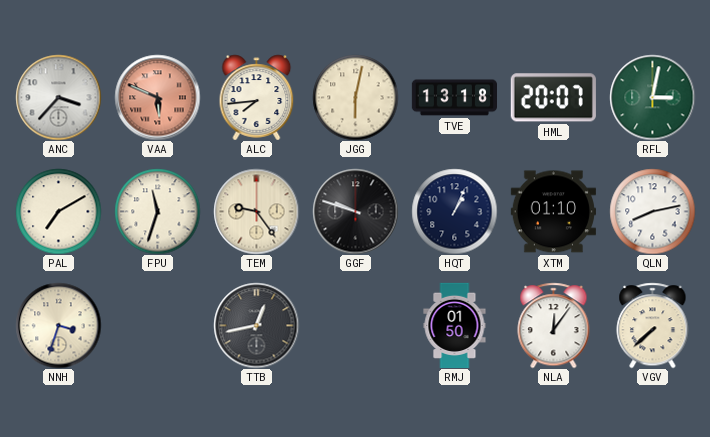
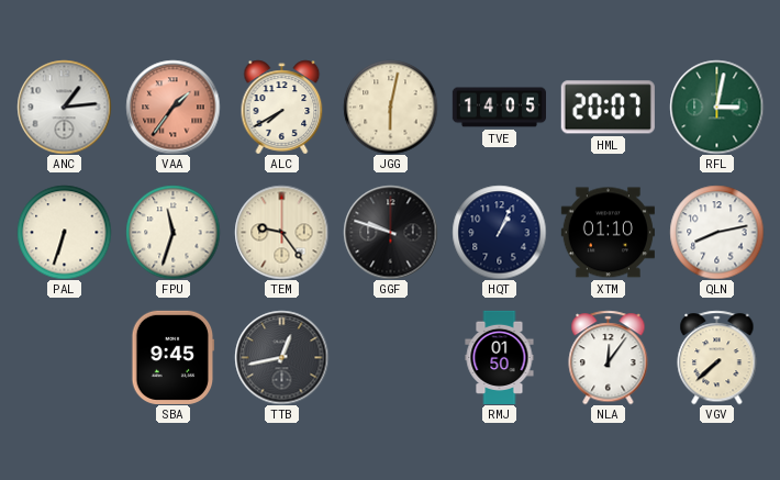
ANC: 3:37 -> 1:14
VAA: 5:49 -> 1:36
ALC: 7:44 -> 7:40
TVE: 13:18 -> 14:05
PAL: 7:10 -> 6:33
NNH: 3:33 -> none
SBA: none -> 9:45
